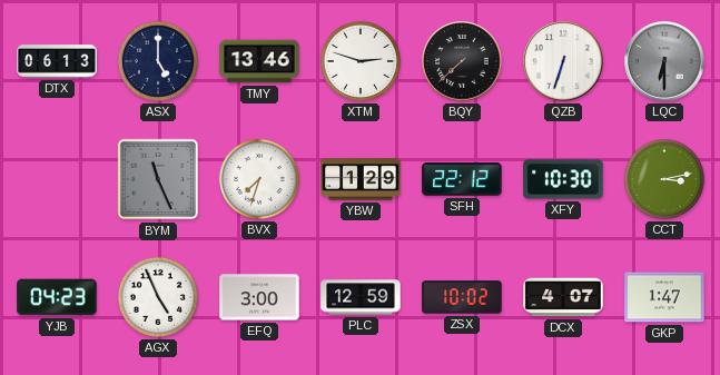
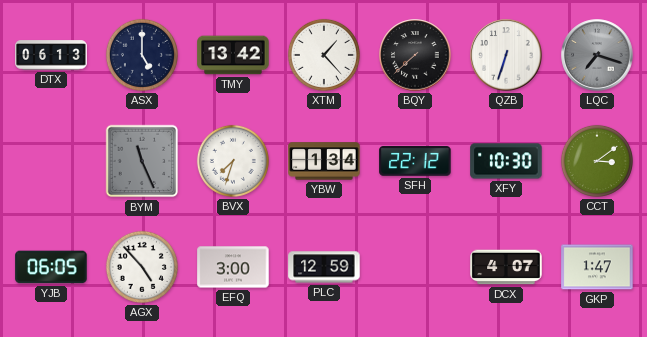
TMY: 13:46 -> 13:42
XTM: 2:48 -> 1:23
LQC: 6:30 -> 7:18
YBW: 1:29 -> 1:34
CCT: 3:13 -> 3:09
YJB: 04:23 -> 06:05
AGX: 4:56 -> 4:53
ZSX: 10:02 -> none
